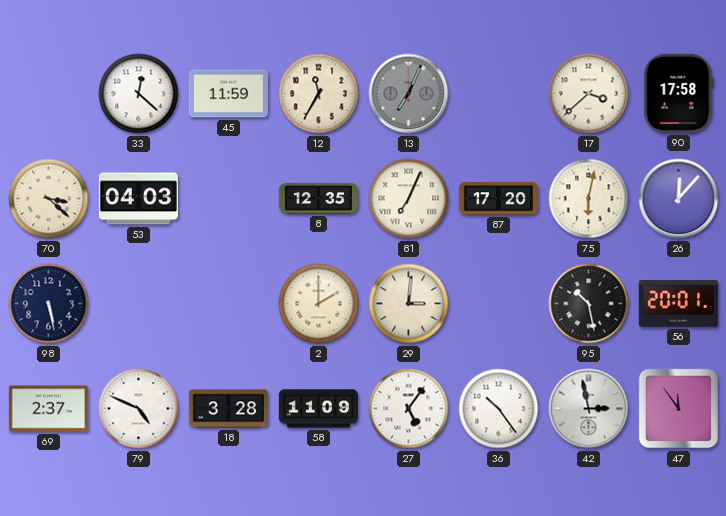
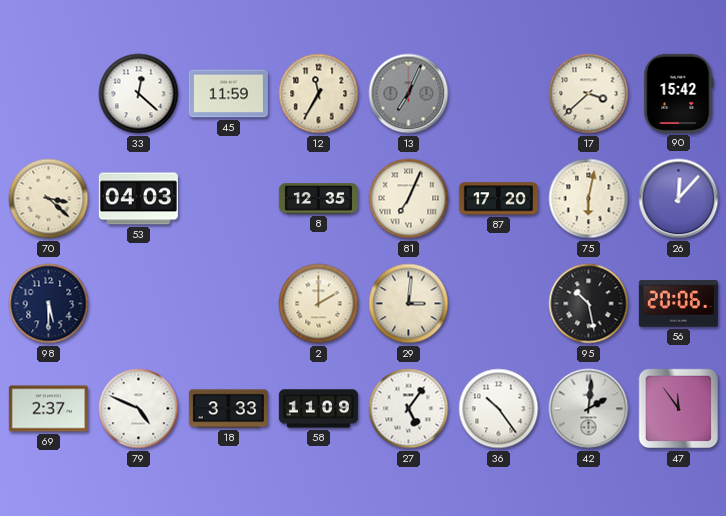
90: 17:58 -> 15:42
98: 5:28 -> 5:30
56: 20:01 -> 20:06
18: 3:28 -> 3:33
42: 2:58 -> 2:01
